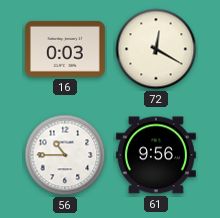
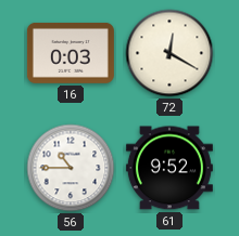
61: 9:56 -> 9:52
